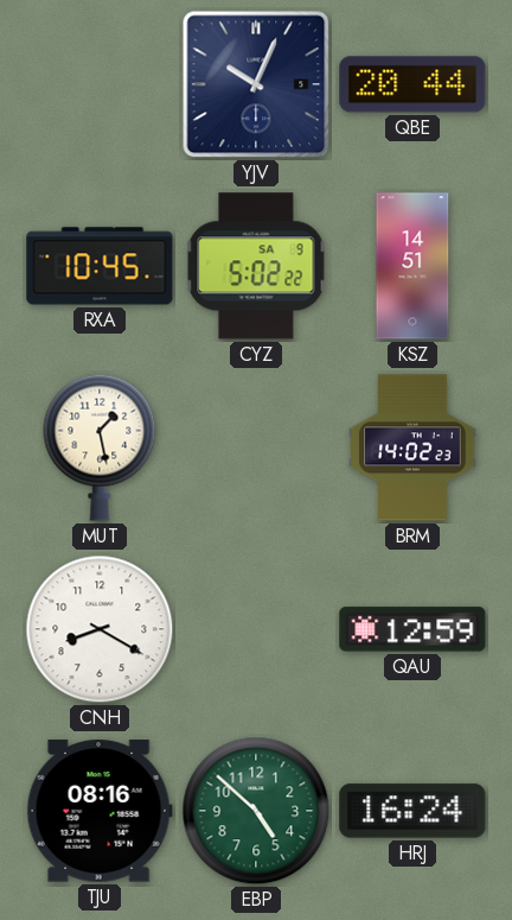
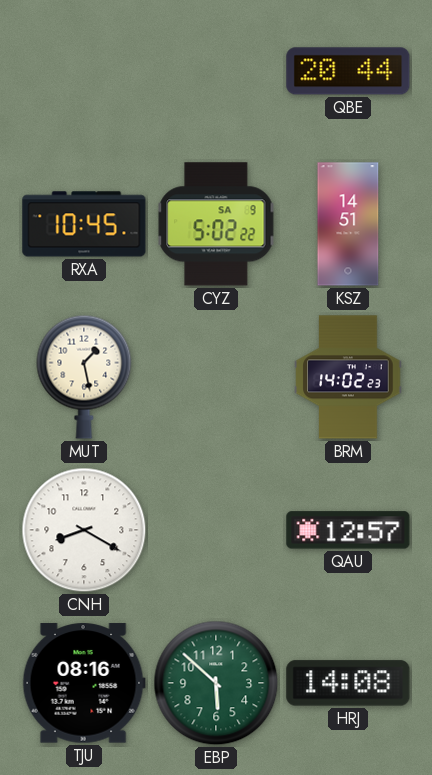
YJV: 10:04 -> none
QAU: 12:59 -> 12:57
EBP: 4:52 -> 5:52
HRJ: 16:24 -> 14:08
